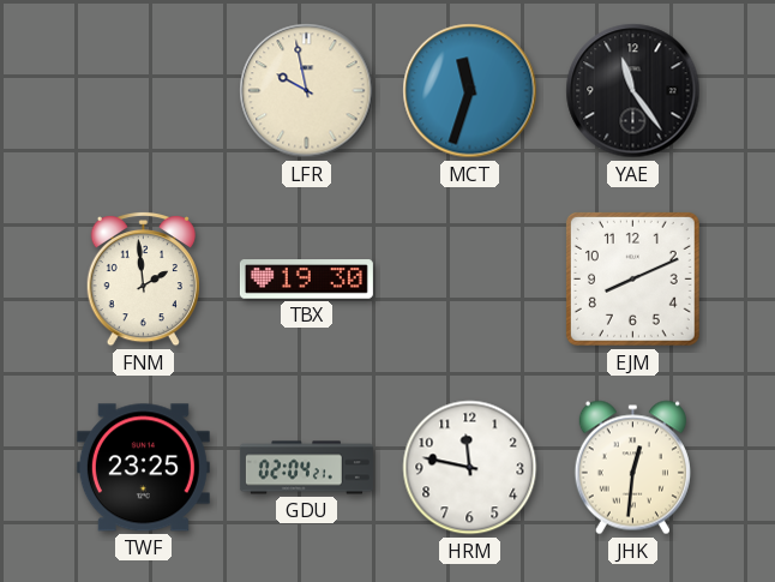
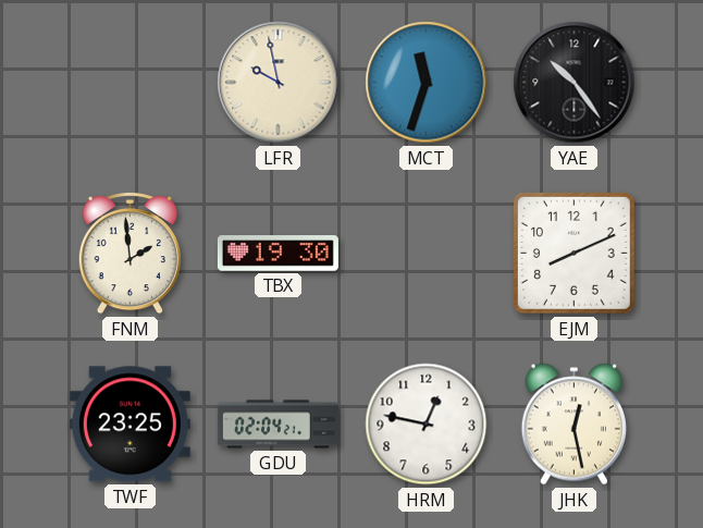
YAE: 11:24 -> 10:24
HRM: 11:47 -> 12:47
JHK: 12:31 -> 12:28
